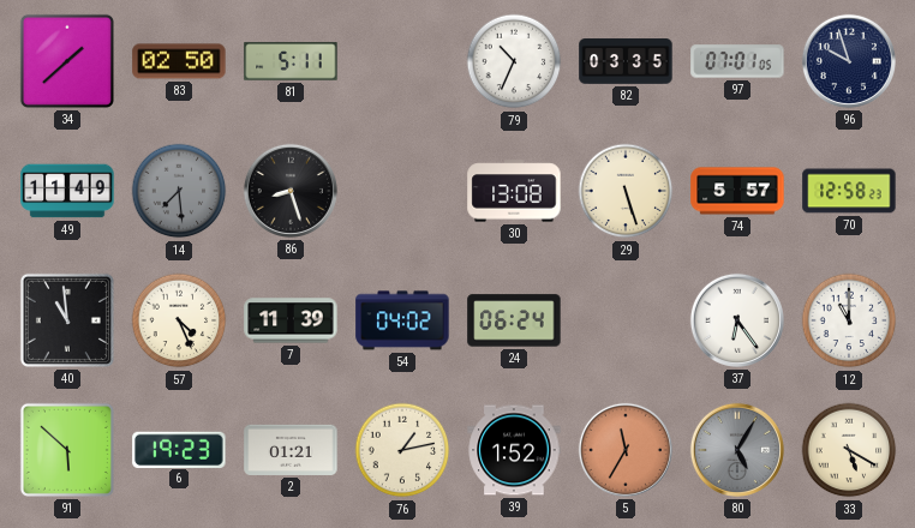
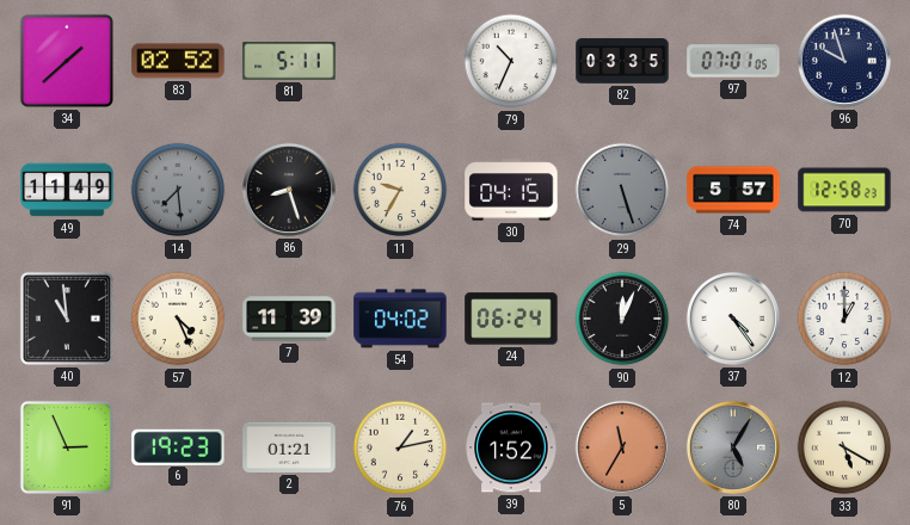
83: 02:50 -> 02:52
11: none -> 9:35
30: 13:08 -> 04:15
29 dial: cream -> grey
90: none -> 12:04
37: 6:24 -> 4:24
12: 11:00 -> 1:00
91: 5:52 -> 2:56
